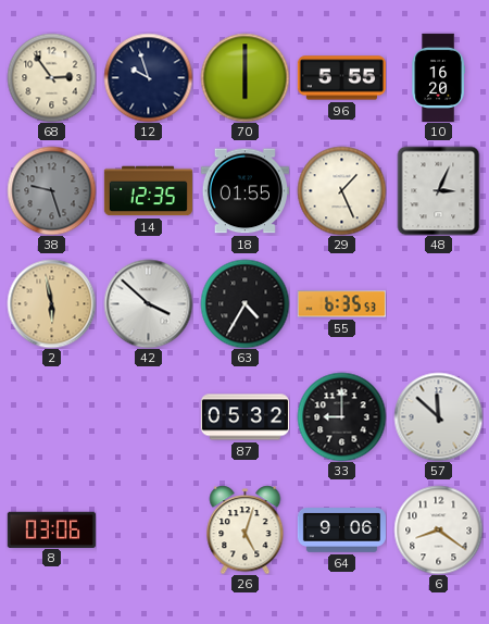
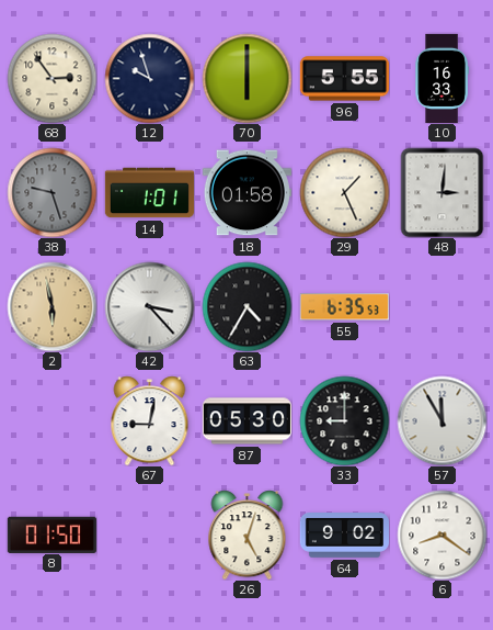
10: 16:20 -> 16:33
14: 12:35 -> 1:01
18: 01:55 -> 01:58
48: 3:04 -> 3:01
42: 3:52 -> 3:23
67: none -> 9:02
87: 05:32 -> 05:30
57: 11:52 -> 11:55
8: 03:06 -> 01:50
64: 9:06 -> 9:02
